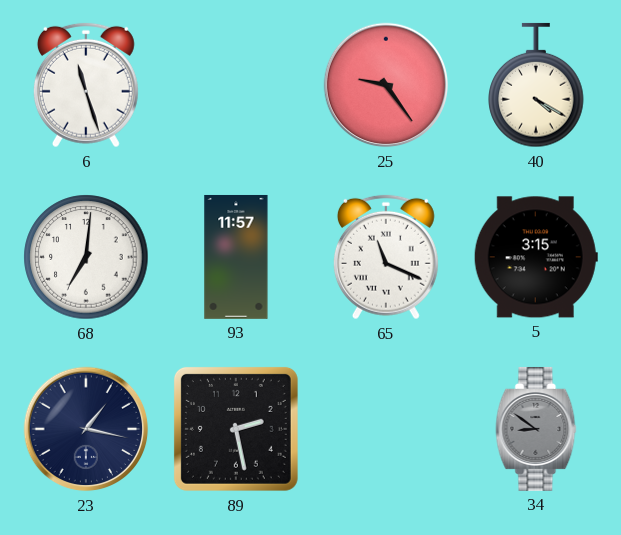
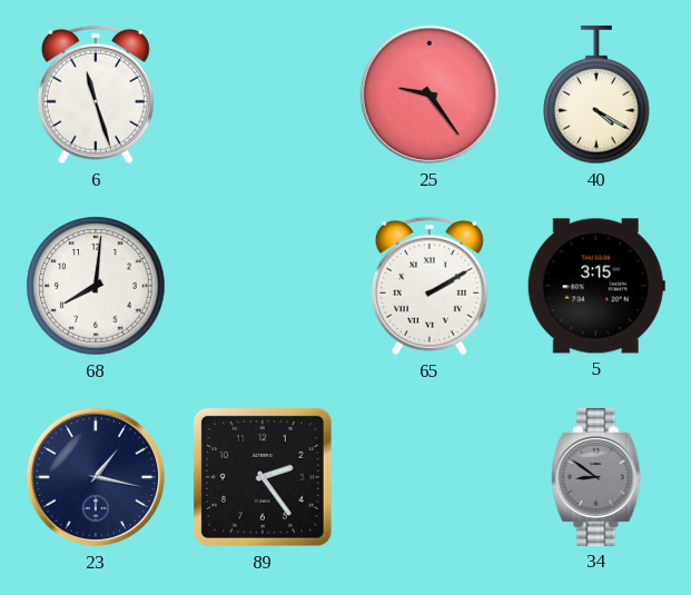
68: 7:01 -> 8:01
93: 11:57 -> none
65: 11:19 -> 2:10
89: 2:28 -> 2:24
